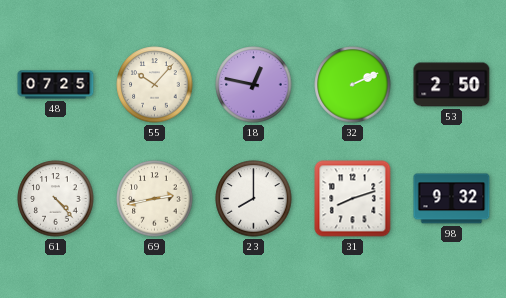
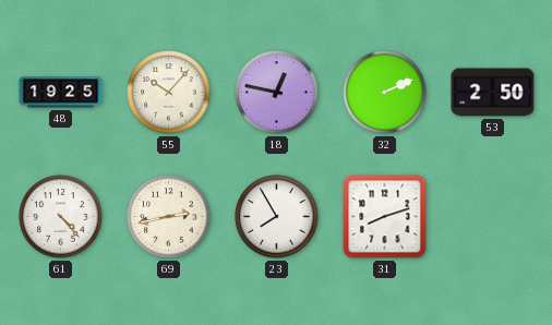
48: 07:25 -> 19:25
23: 8:00 -> 7:55
98: 9:32 -> none
